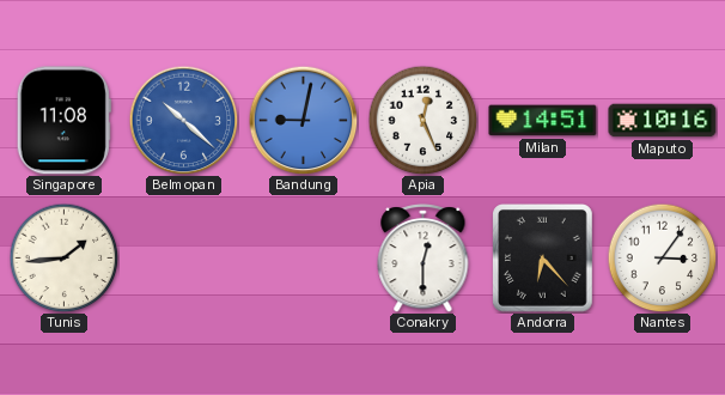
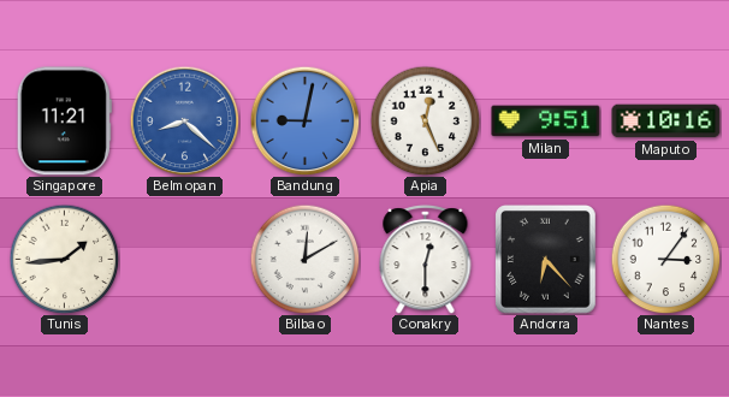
Singapore: 11:08 -> 11:21
Belmopan: 10:22 -> 8:22
Milan: 14:51 -> 9:51
Bilbao: none -> 12:10
